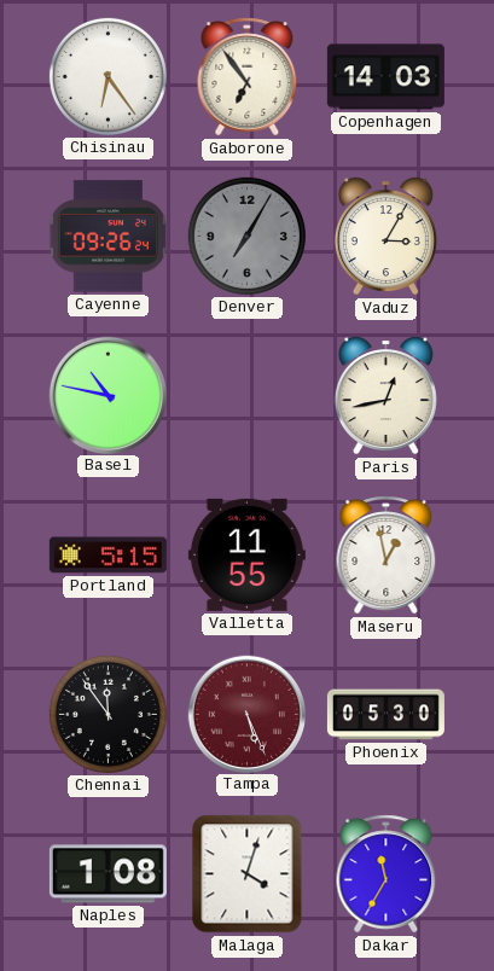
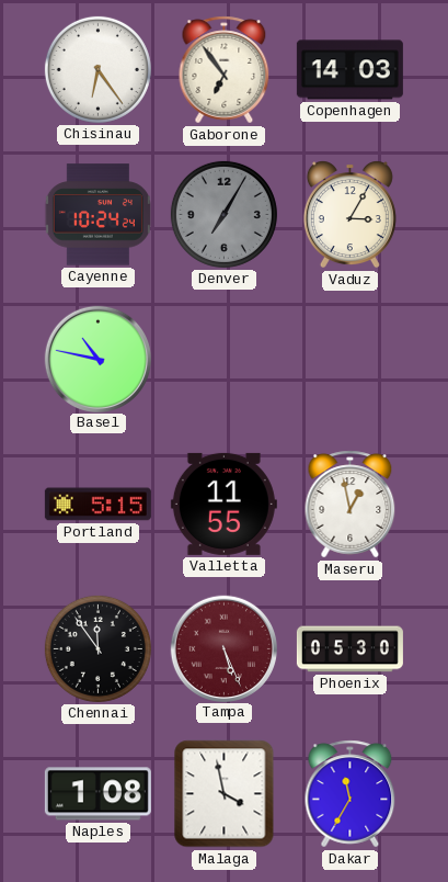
Cayenne: 09:26 -> 10:24
Paris: 12:43 -> none
Malaga: 4:03 -> 3:58
